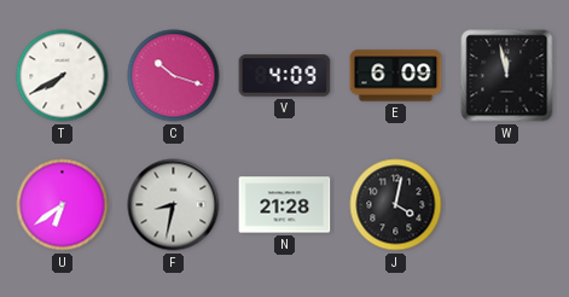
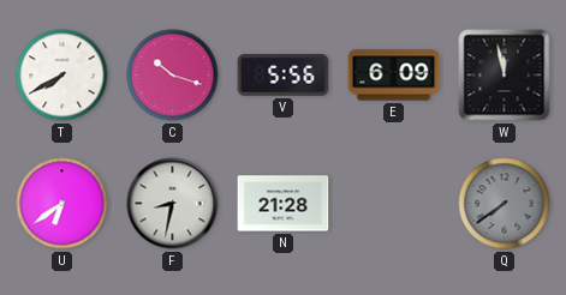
V: 4:09 -> 5:56
J: 4:02 -> none
Q: none -> 7:39
